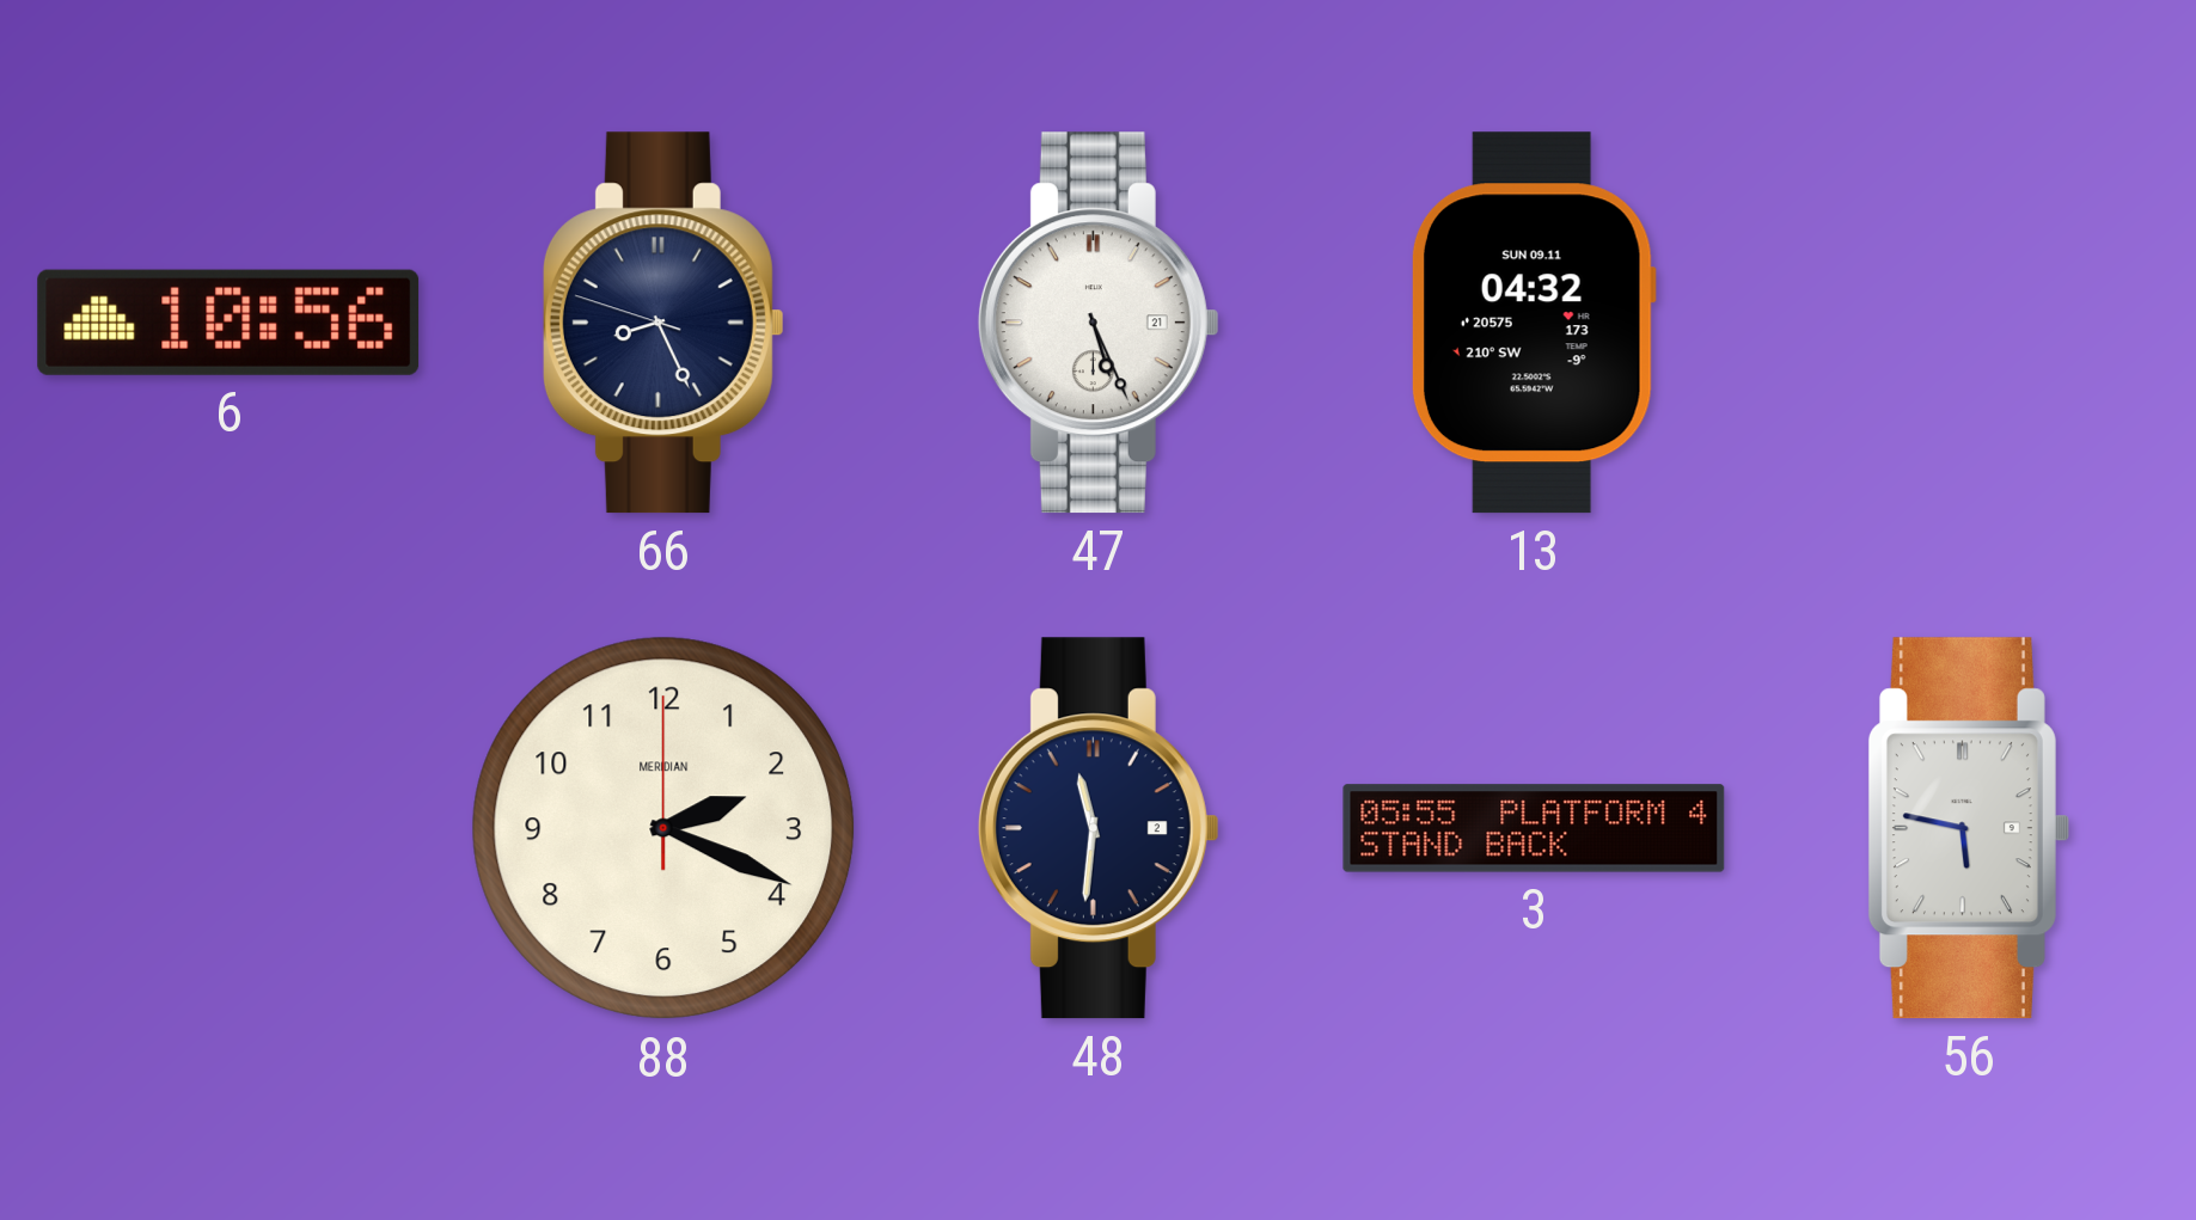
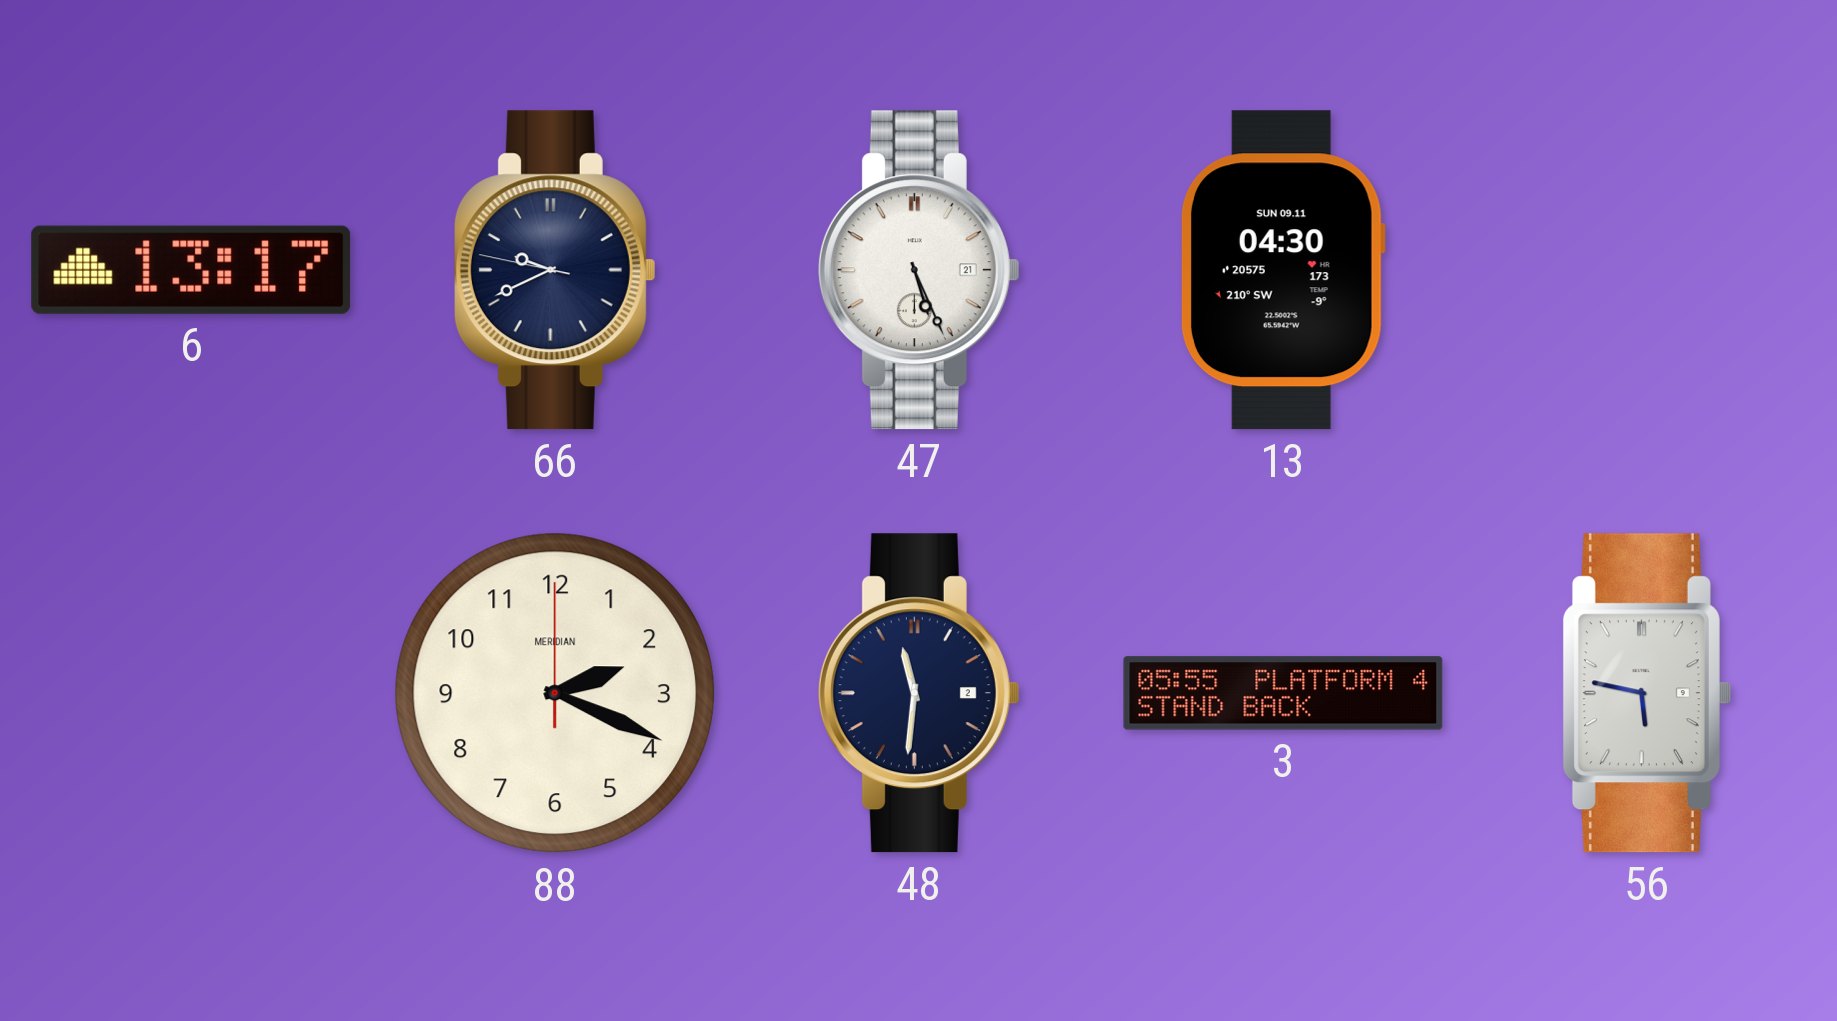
6: 10:56 -> 13:17
66: 8:25 -> 9:40
13: 04:32 -> 04:30
